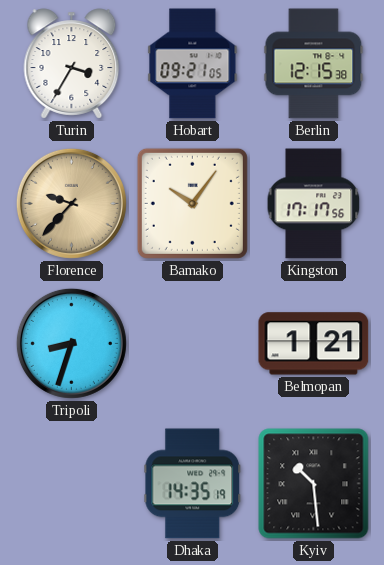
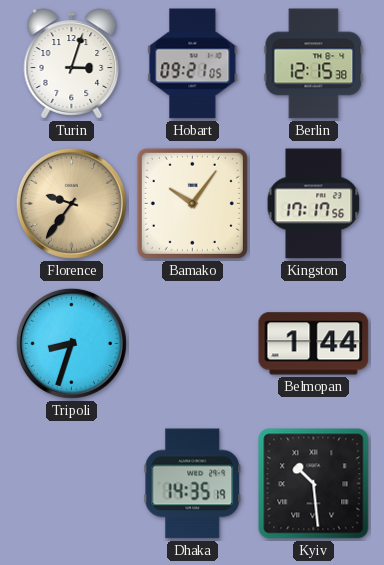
Turin: 3:35 -> 3:03
Florence: 9:37 -> 9:36
Belmopan: 1:21 -> 1:44
